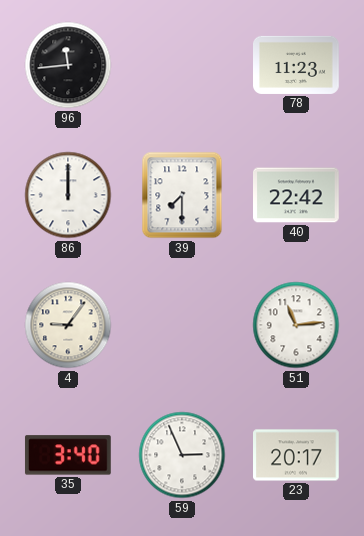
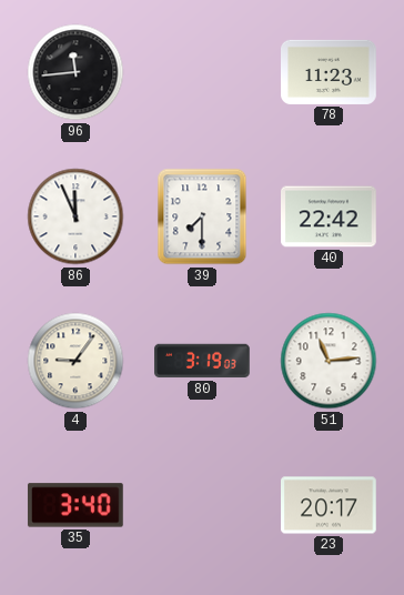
86: 12:00 -> 11:56
80: none -> 3:19
59: 2:56 -> none
